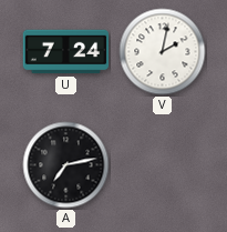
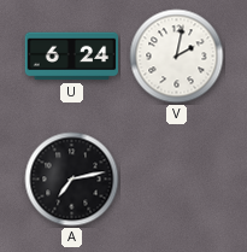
U: 7:24 -> 6:24
